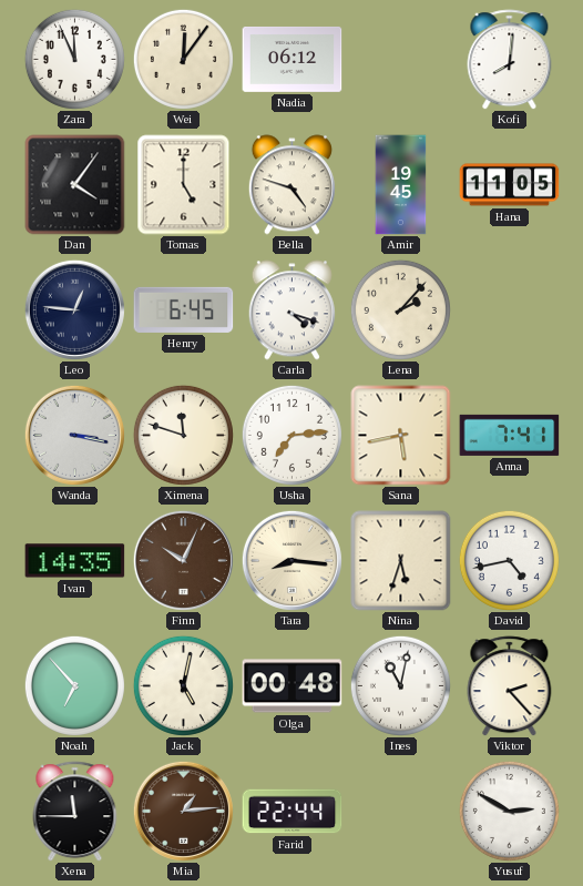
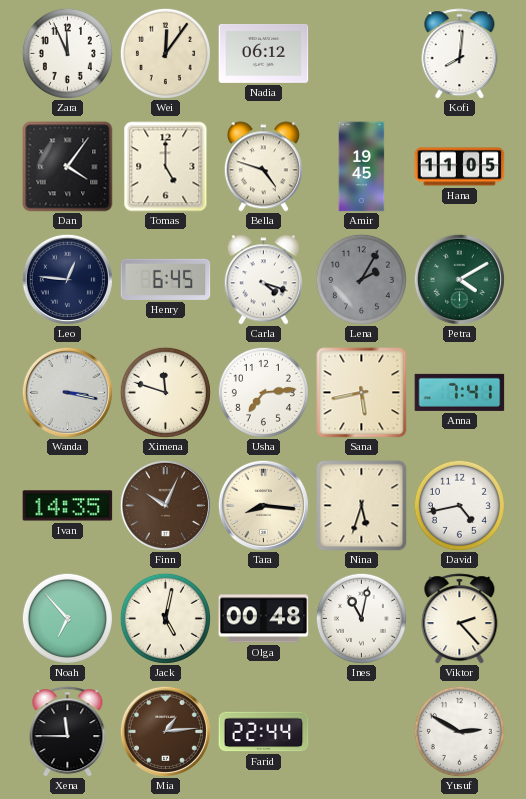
Lena: 2:07 -> 2:05
Lena dial: cream -> grey
Petra: none -> 4:10
